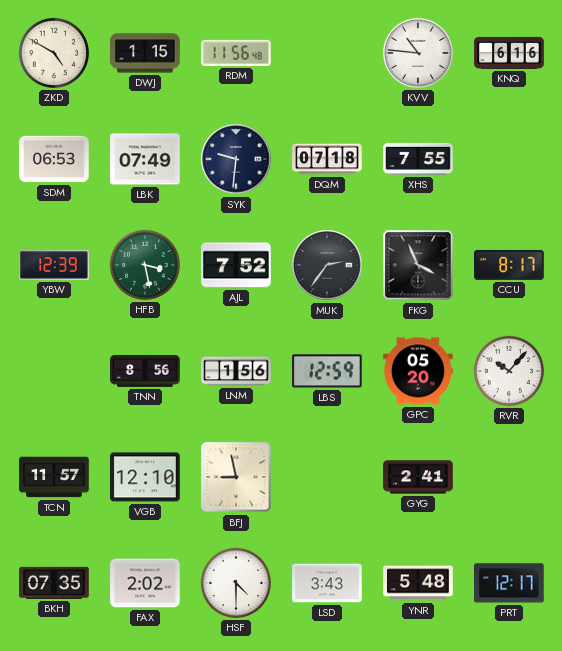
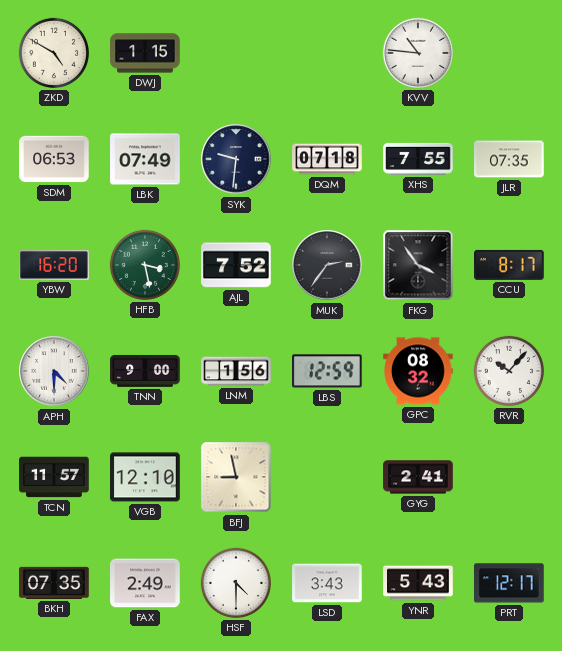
RDM: 11:56 -> none
KNQ: 6:16 -> none
JLR: none -> 07:35
YBW: 12:39 -> 16:20
FKG: 3:56 -> 3:54
APH: none -> 4:30
TNN: 8:56 -> 9:00
GPC: 05:20 -> 08:32
FAX: 2:02 -> 2:49
YNR: 5:48 -> 5:43
